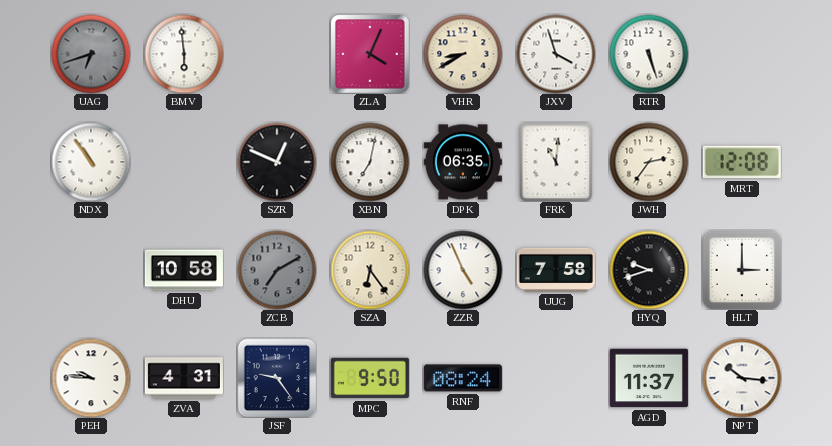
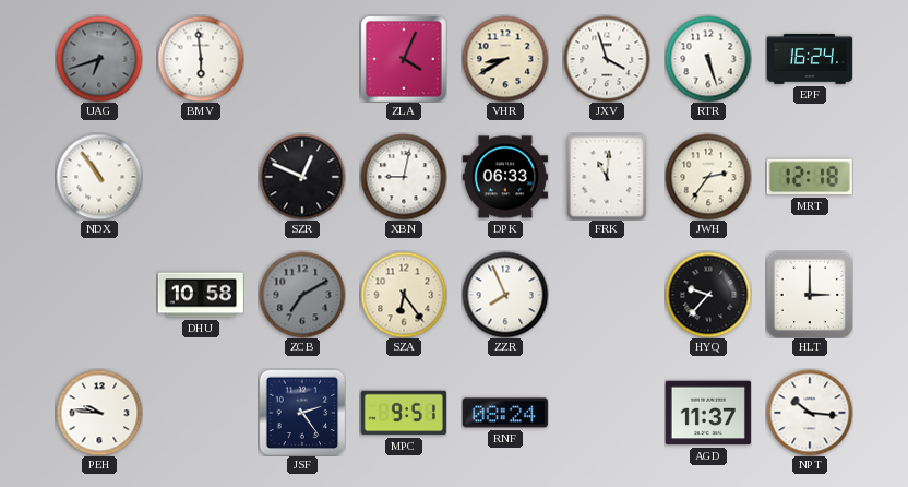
EPF: none -> 16:24
XBN: 7:02 -> 9:02
DPK: 06:35 -> 06:33
MRT: 12:08 -> 12:18
ZZR: 4:56 -> 7:56
UUG: 7:58 -> none
HYQ: 9:42 -> 9:37
ZVA: 4:31 -> none
JSF: 9:24 -> 2:24
MPC: 9:50 -> 9:51
